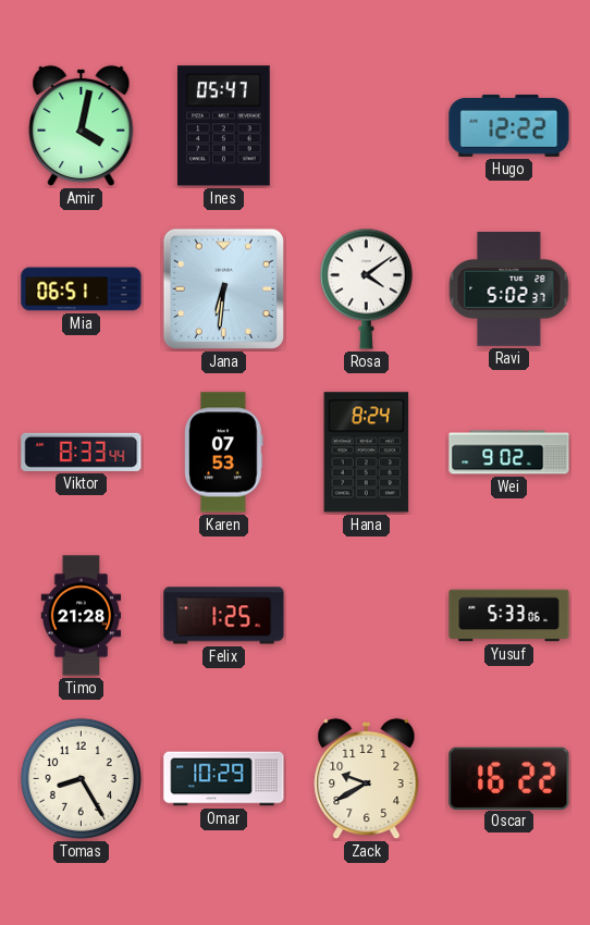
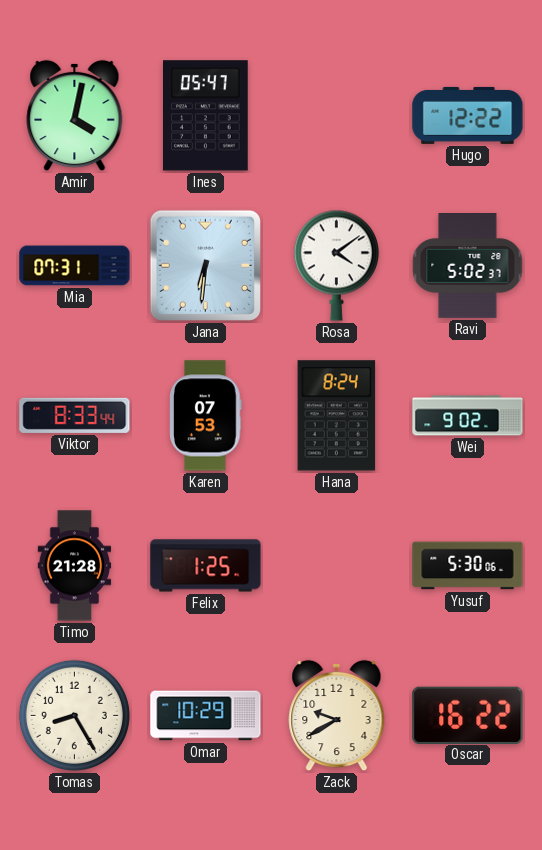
Mia: 06:51 -> 07:31
Yusuf: 5:33 -> 5:30
